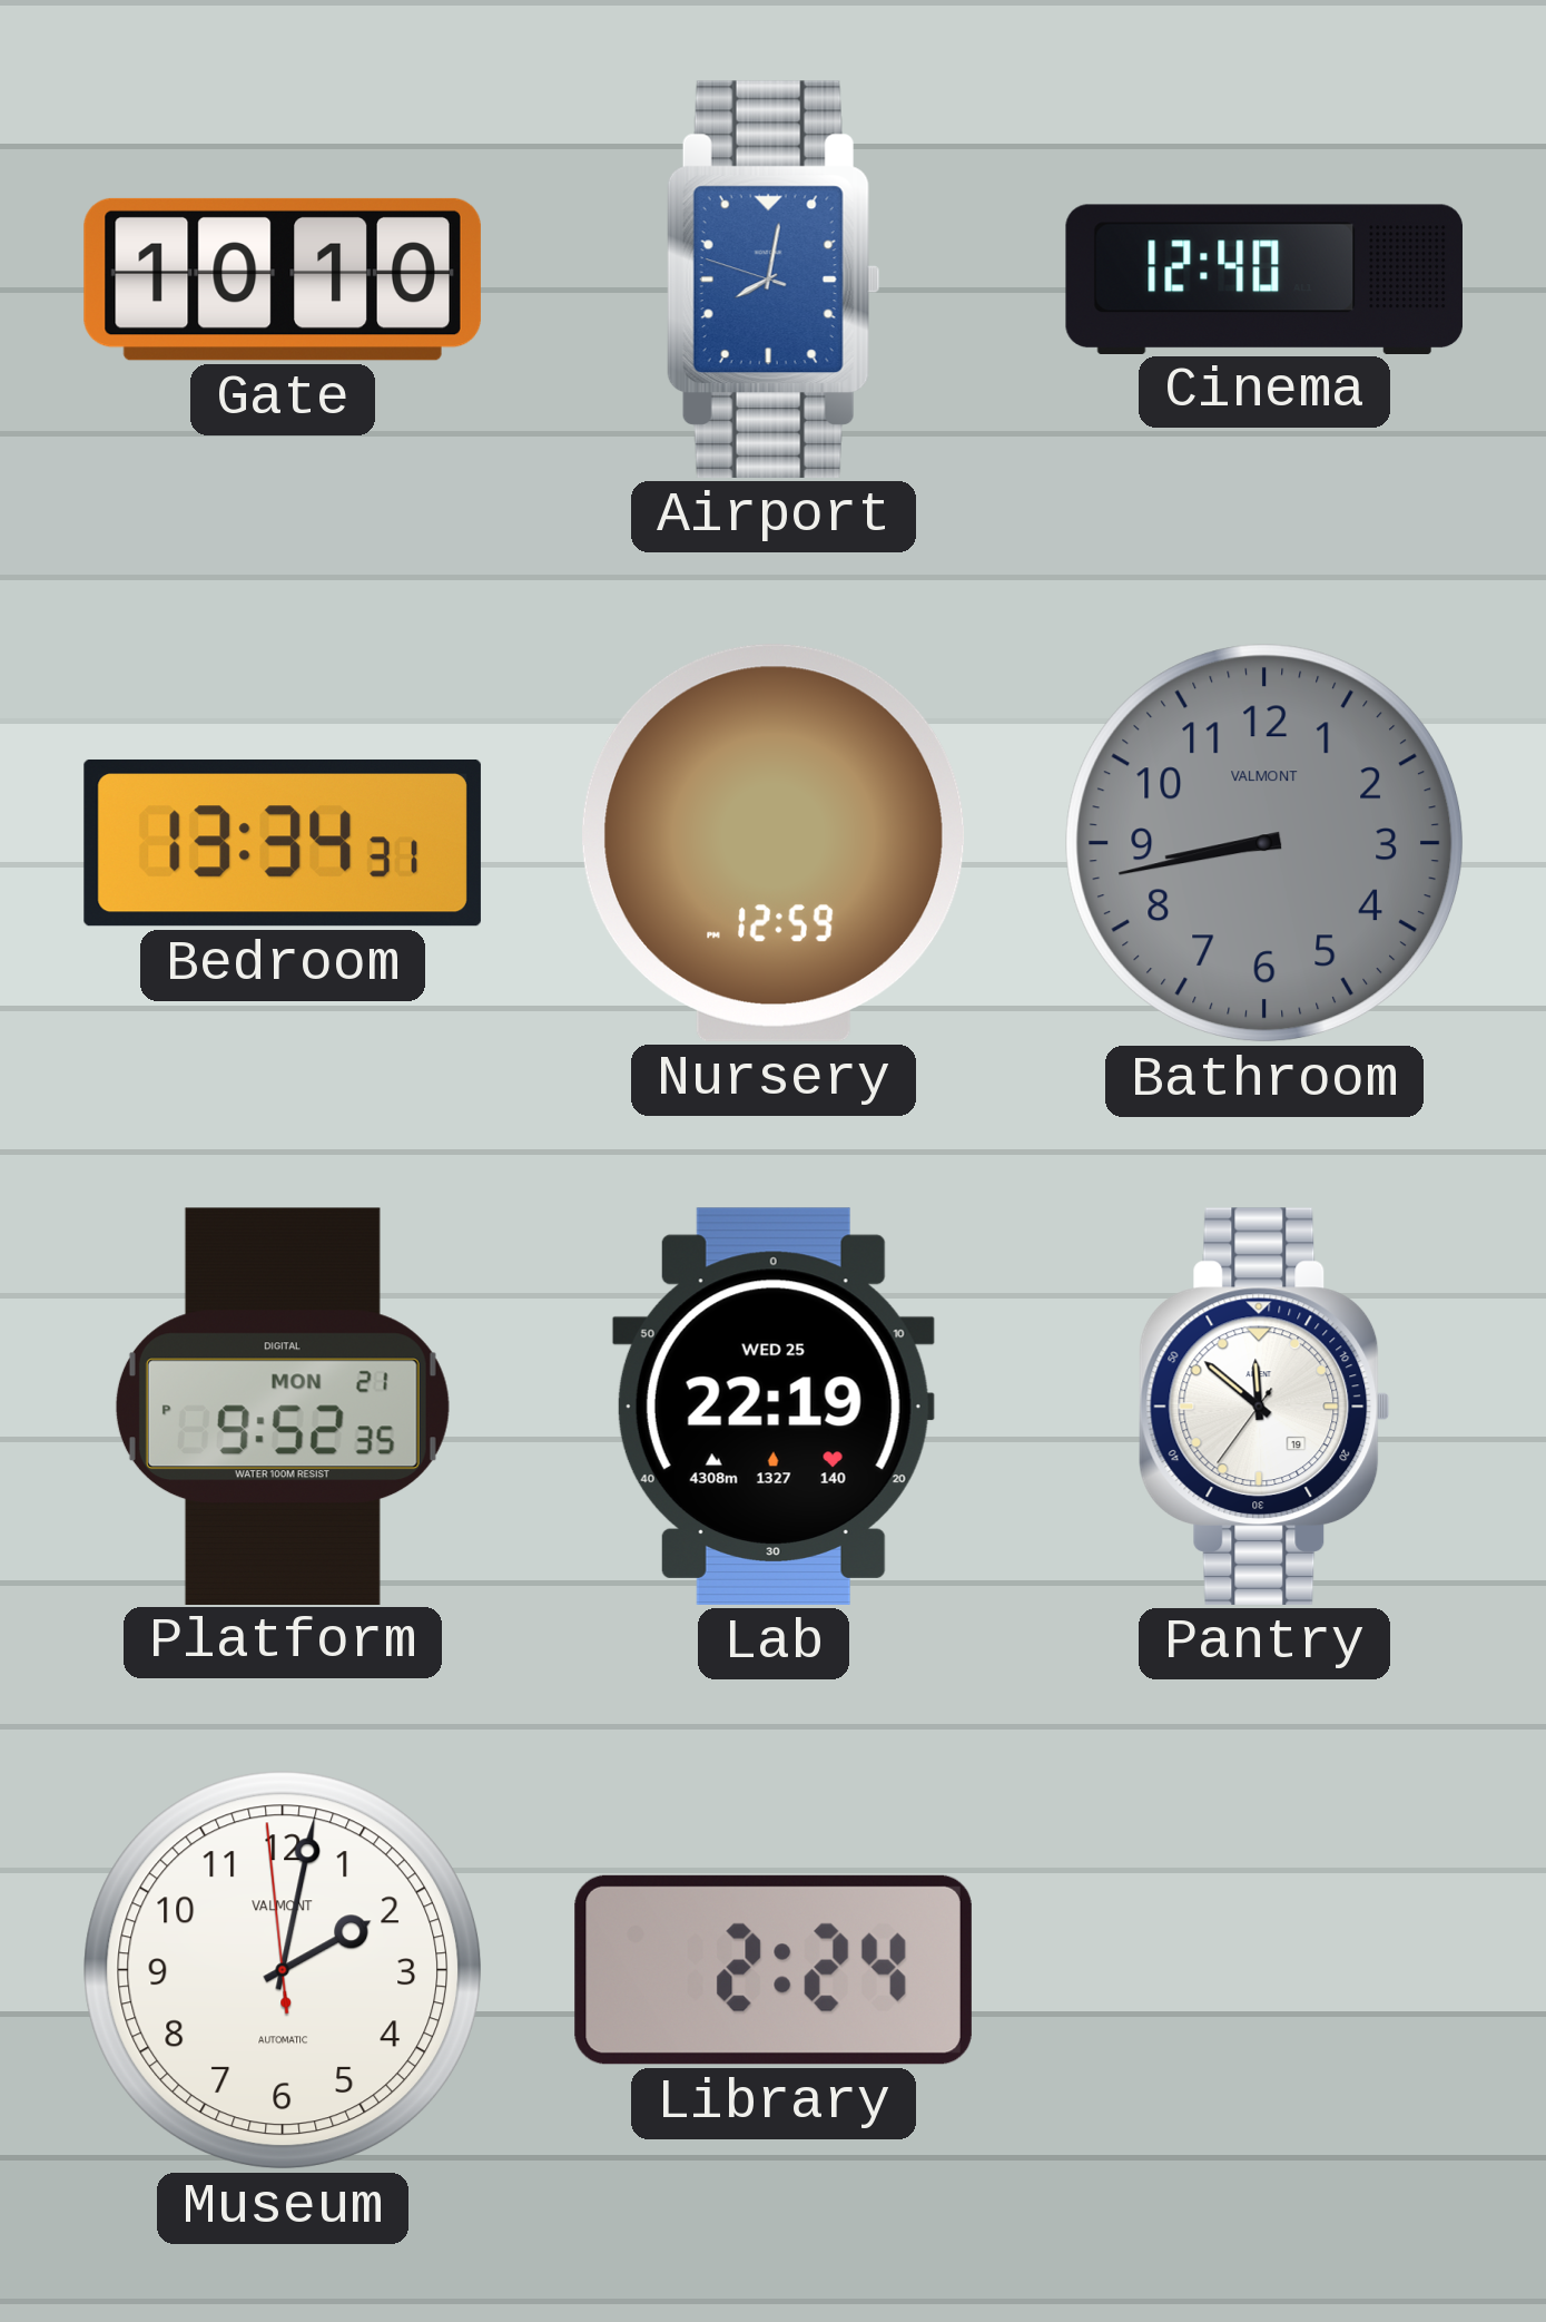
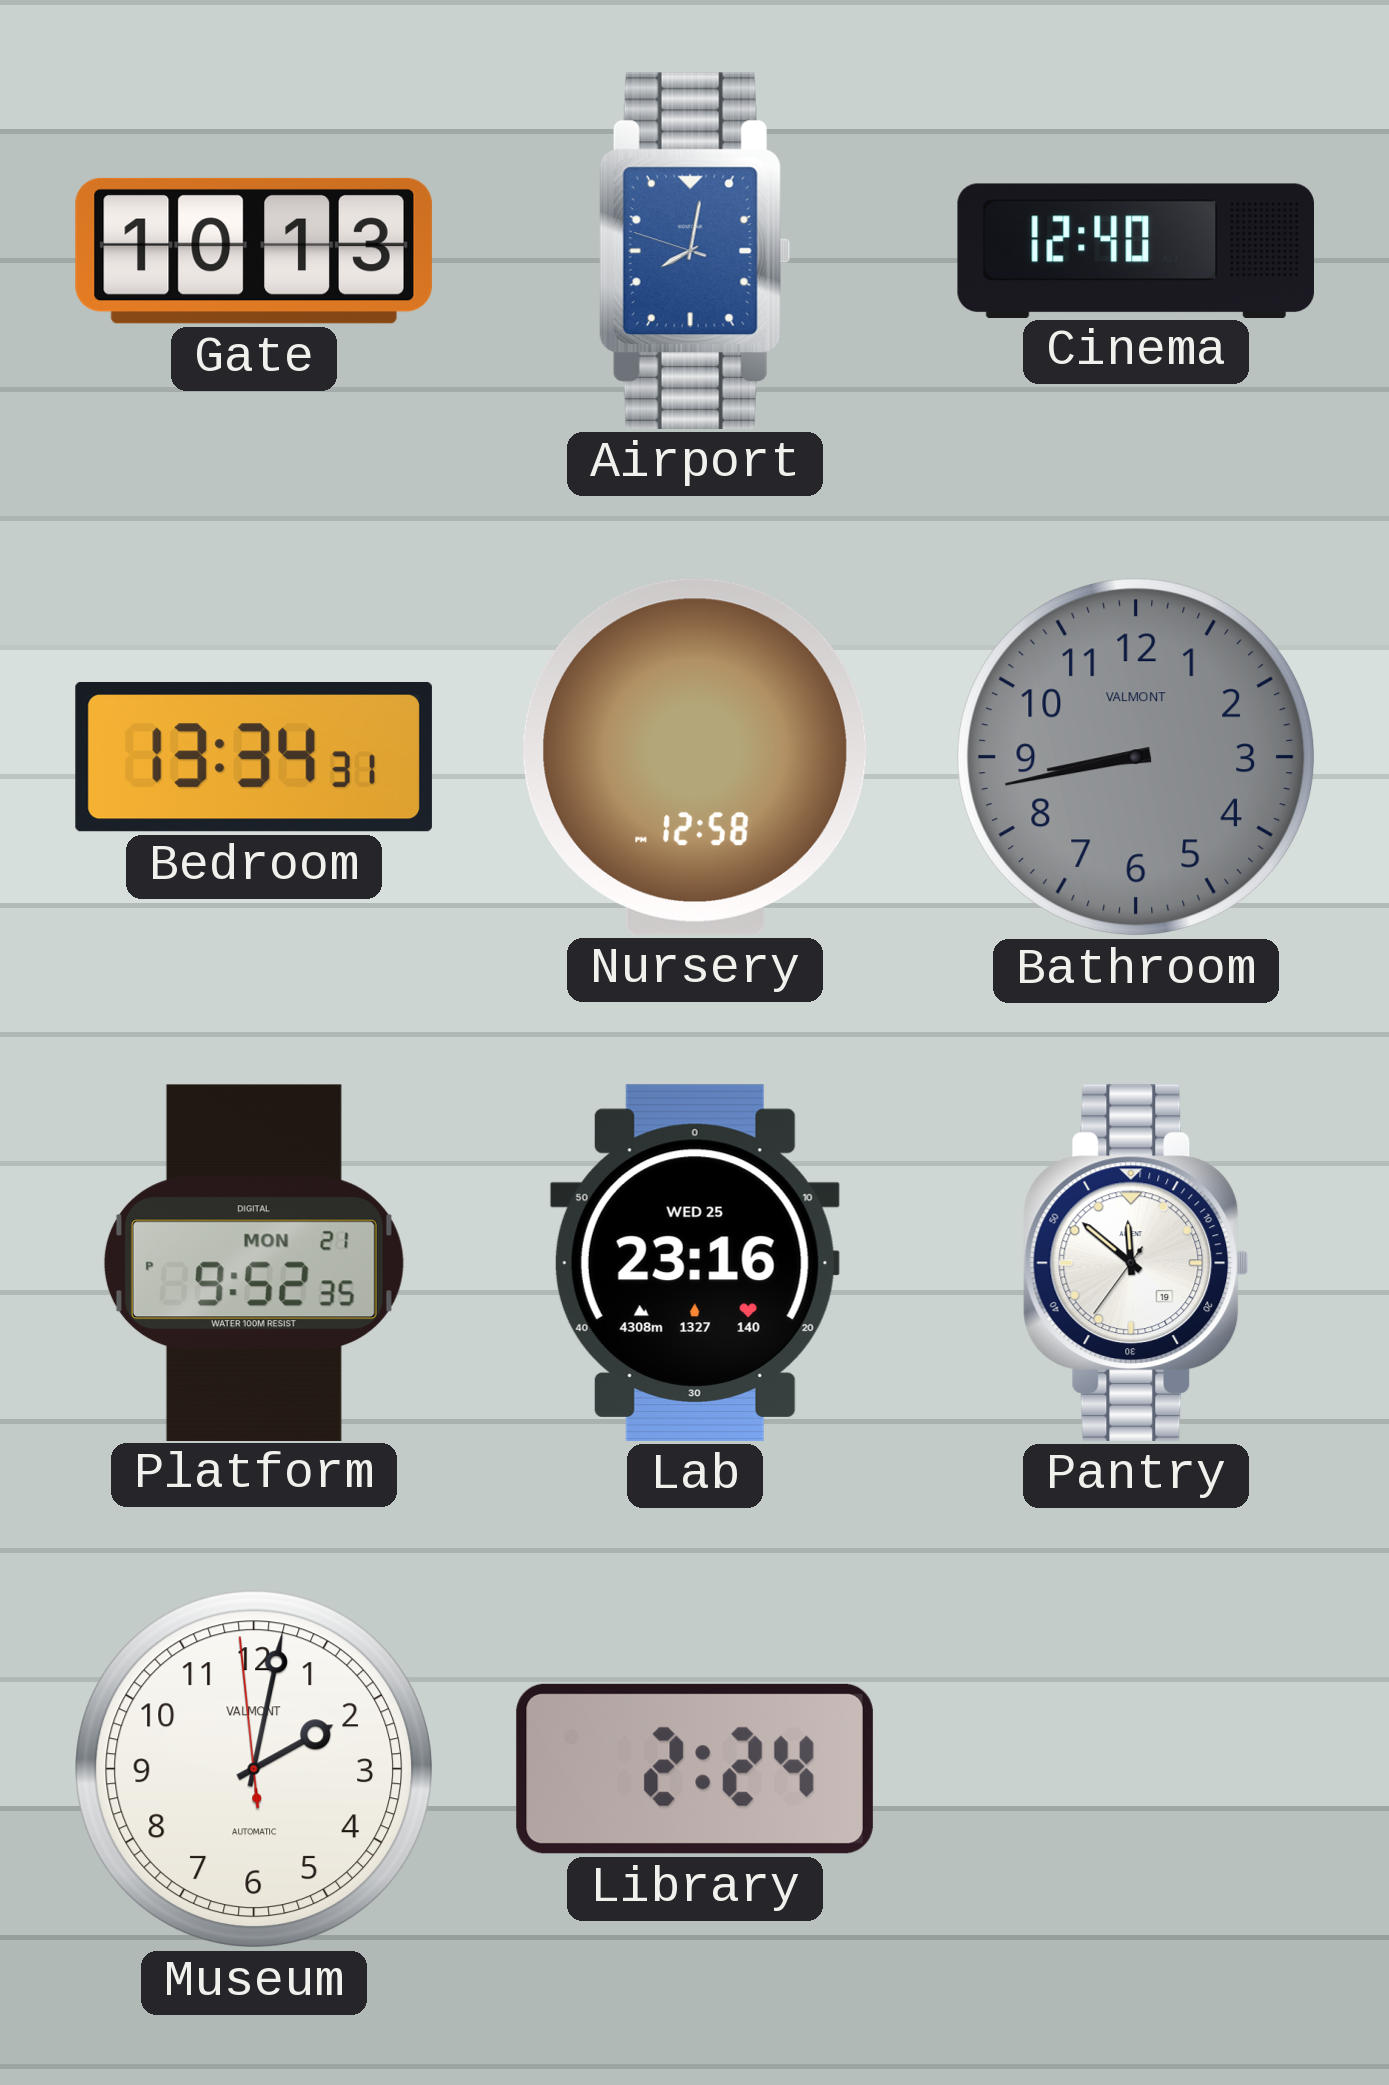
Gate: 10:10 -> 10:13
Nursery: 12:59 -> 12:58
Lab: 22:19 -> 23:16
